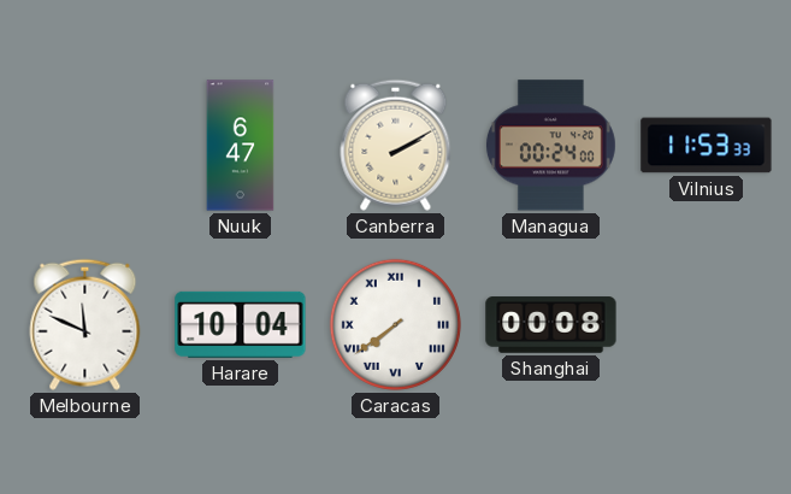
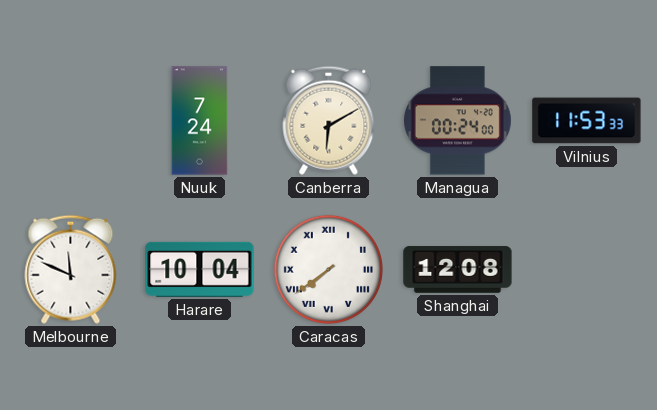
Nuuk: 6:47 -> 7:24
Canberra: 2:10 -> 6:10
Shanghai: 00:08 -> 12:08
